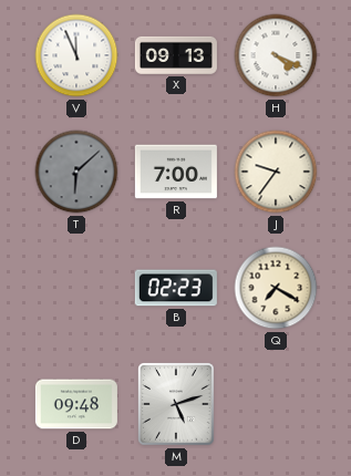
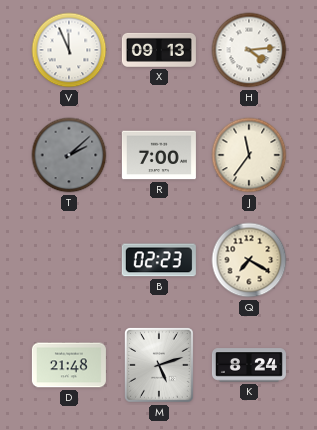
H: 4:19 -> 4:14
T: 6:08 -> 2:08
J: 9:36 -> 11:36
D: 09:48 -> 21:48
K: none -> 8:24
